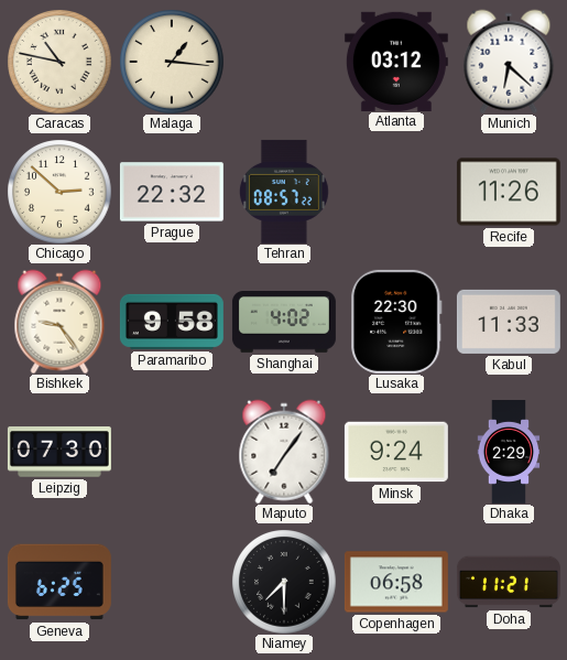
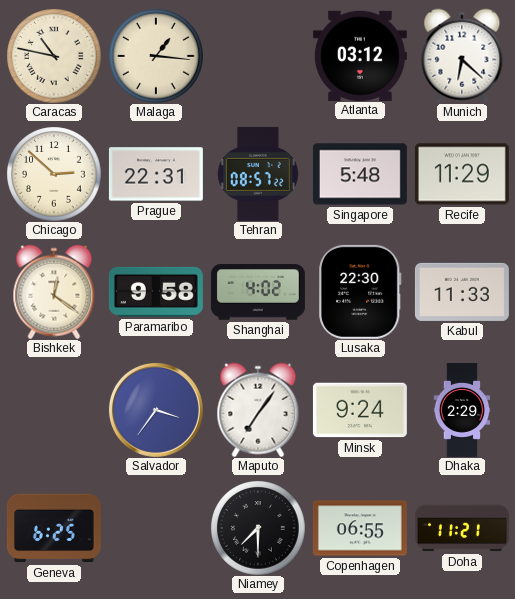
Prague: 22:32 -> 22:31
Singapore: none -> 5:48
Recife: 11:26 -> 11:29
Bishkek: 9:24 -> 12:21
Leipzig: 07:30 -> none
Salvador: none -> 3:36
Copenhagen: 06:58 -> 06:55
